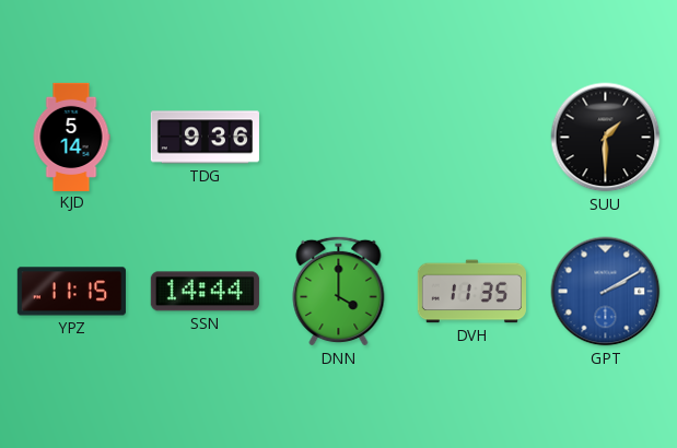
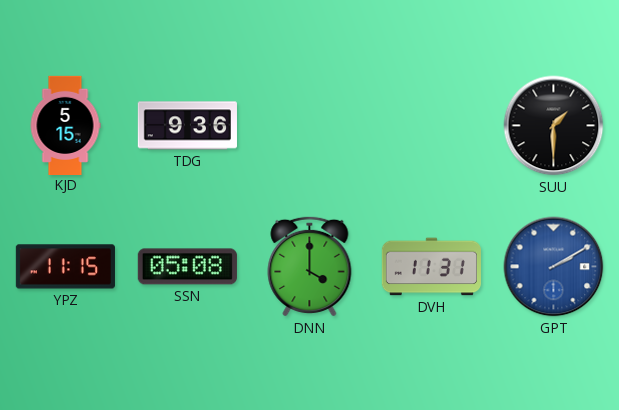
KJD: 5:14 -> 5:15
SSN: 14:44 -> 05:08
DVH: 11:35 -> 11:31
